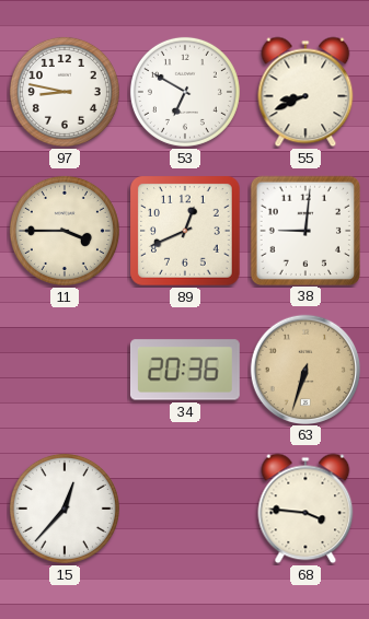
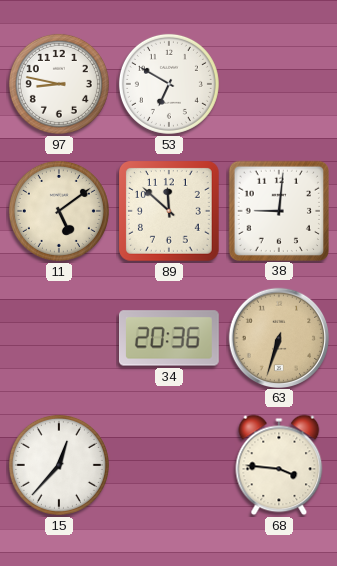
55: 8:41 -> none
11: 3:45 -> 5:09
89: 12:41 -> 11:52
